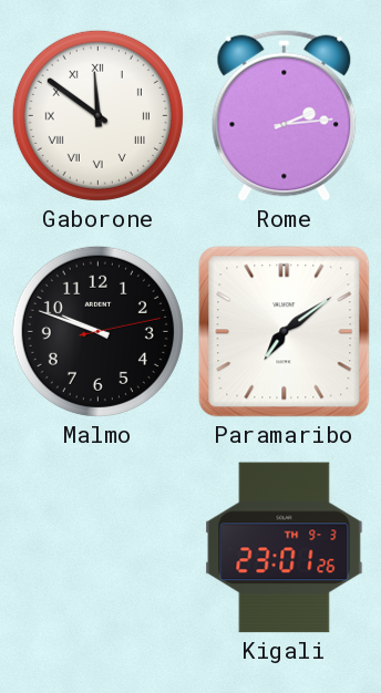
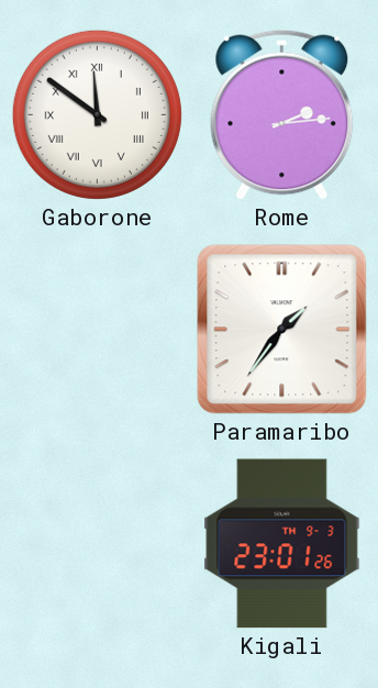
Malmo: 9:48 -> none
Paramaribo: 7:09 -> 1:36
